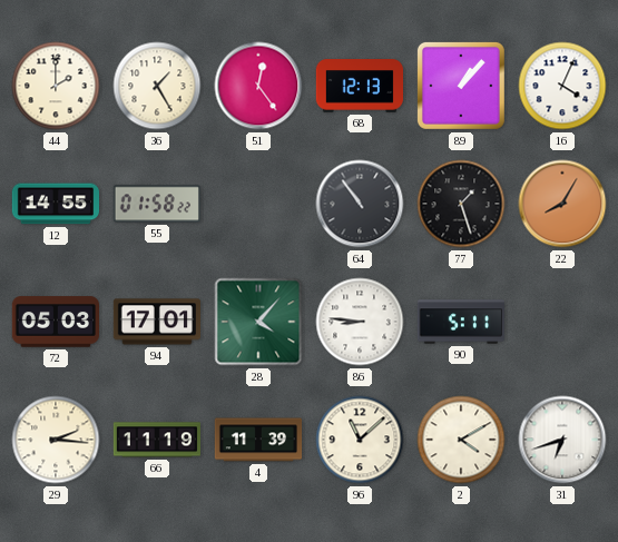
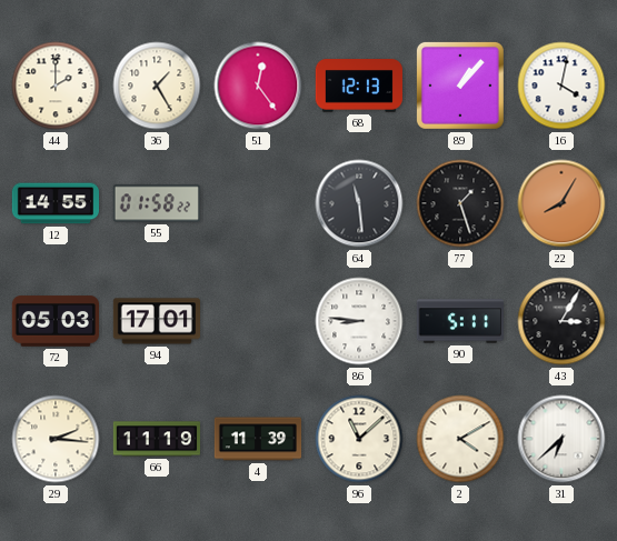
16: 4:04 -> 4:02
64: 10:54 -> 11:29
28: 4:07 -> none
43: none -> 3:05
31: 6:42 -> 6:38
